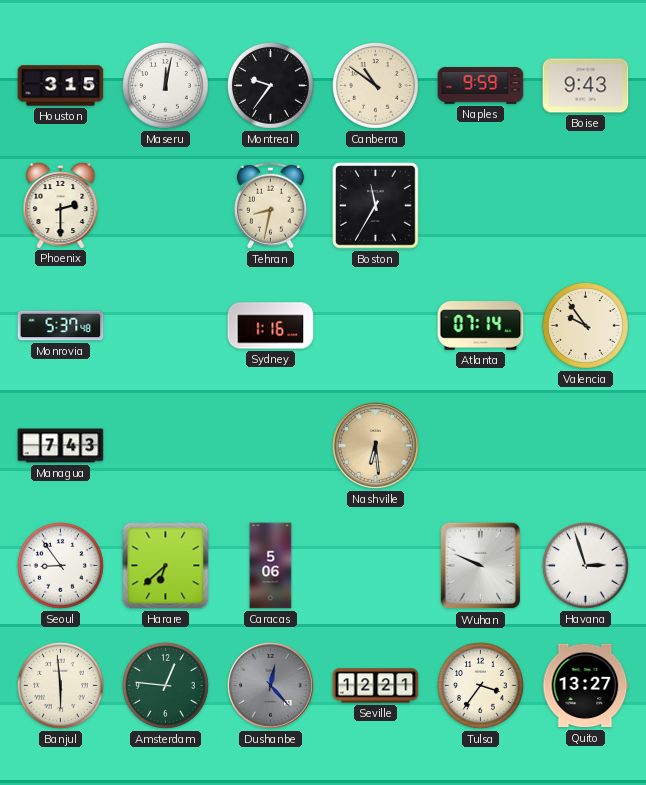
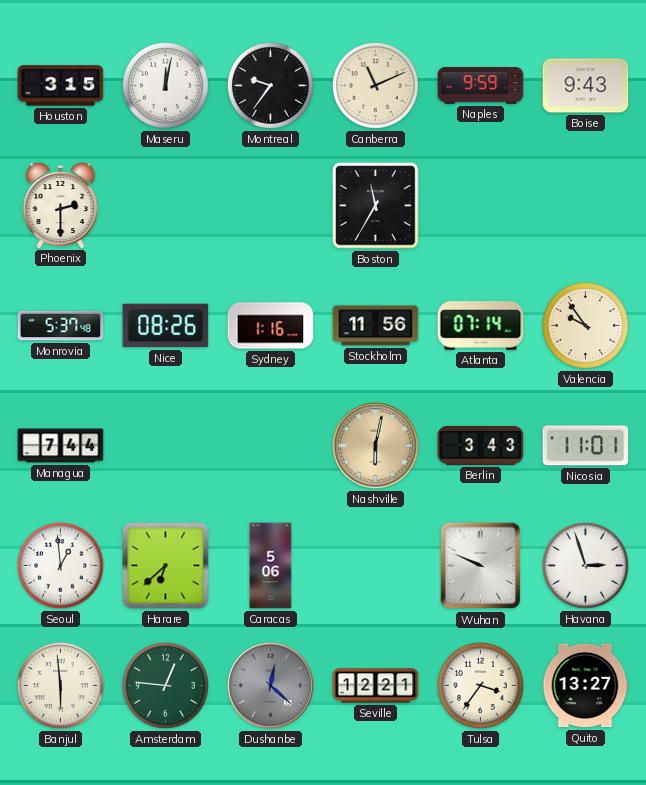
Canberra: 10:51 -> 11:11
Tehran: 8:32 -> none
Nice: none -> 08:26
Stockholm: none -> 11:56
Managua: 7:43 -> 7:44
Nashville: 6:29 -> 6:02
Berlin: none -> 3:43
Nicosia: none -> 11:01
Seoul: 8:54 -> 12:59
Dushanbe: 12:23 -> 12:22
